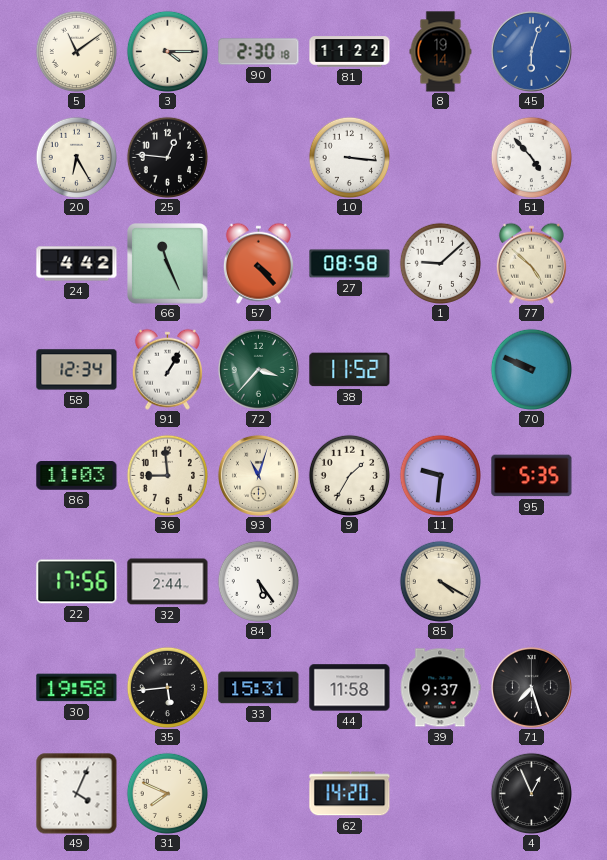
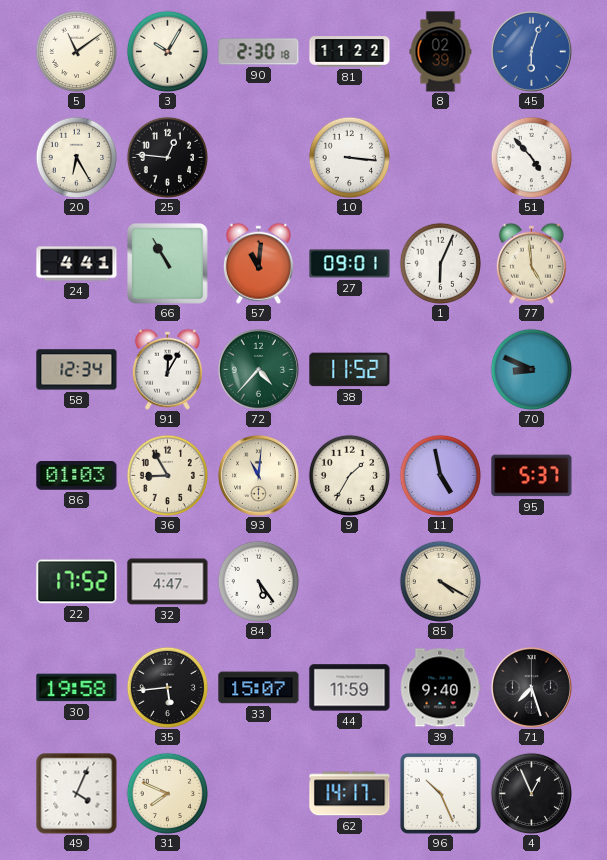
3: 4:15 -> 10:05
8: 19:14 -> 02:39
24: 4:42 -> 4:41
66: 11:26 -> 10:55
57: 4:23 -> 11:01
27: 08:58 -> 09:01
1: 9:08 -> 6:04
77: 4:52 -> 4:59
91: 1:05 -> 12:05
72: 3:37 -> 4:37
70: 9:49 -> 8:49
86: 11:03 -> 01:03
36: 8:59 -> 8:55
93: 11:03 -> 11:01
11: 9:31 -> 4:58
95: 5:35 -> 5:37
22: 17:56 -> 17:52
32: 2:44 -> 4:47
33: 15:31 -> 15:07
44: 11:58 -> 11:59
39: 9:37 -> 9:40
62: 14:20 -> 14:17
96: none -> 10:26
